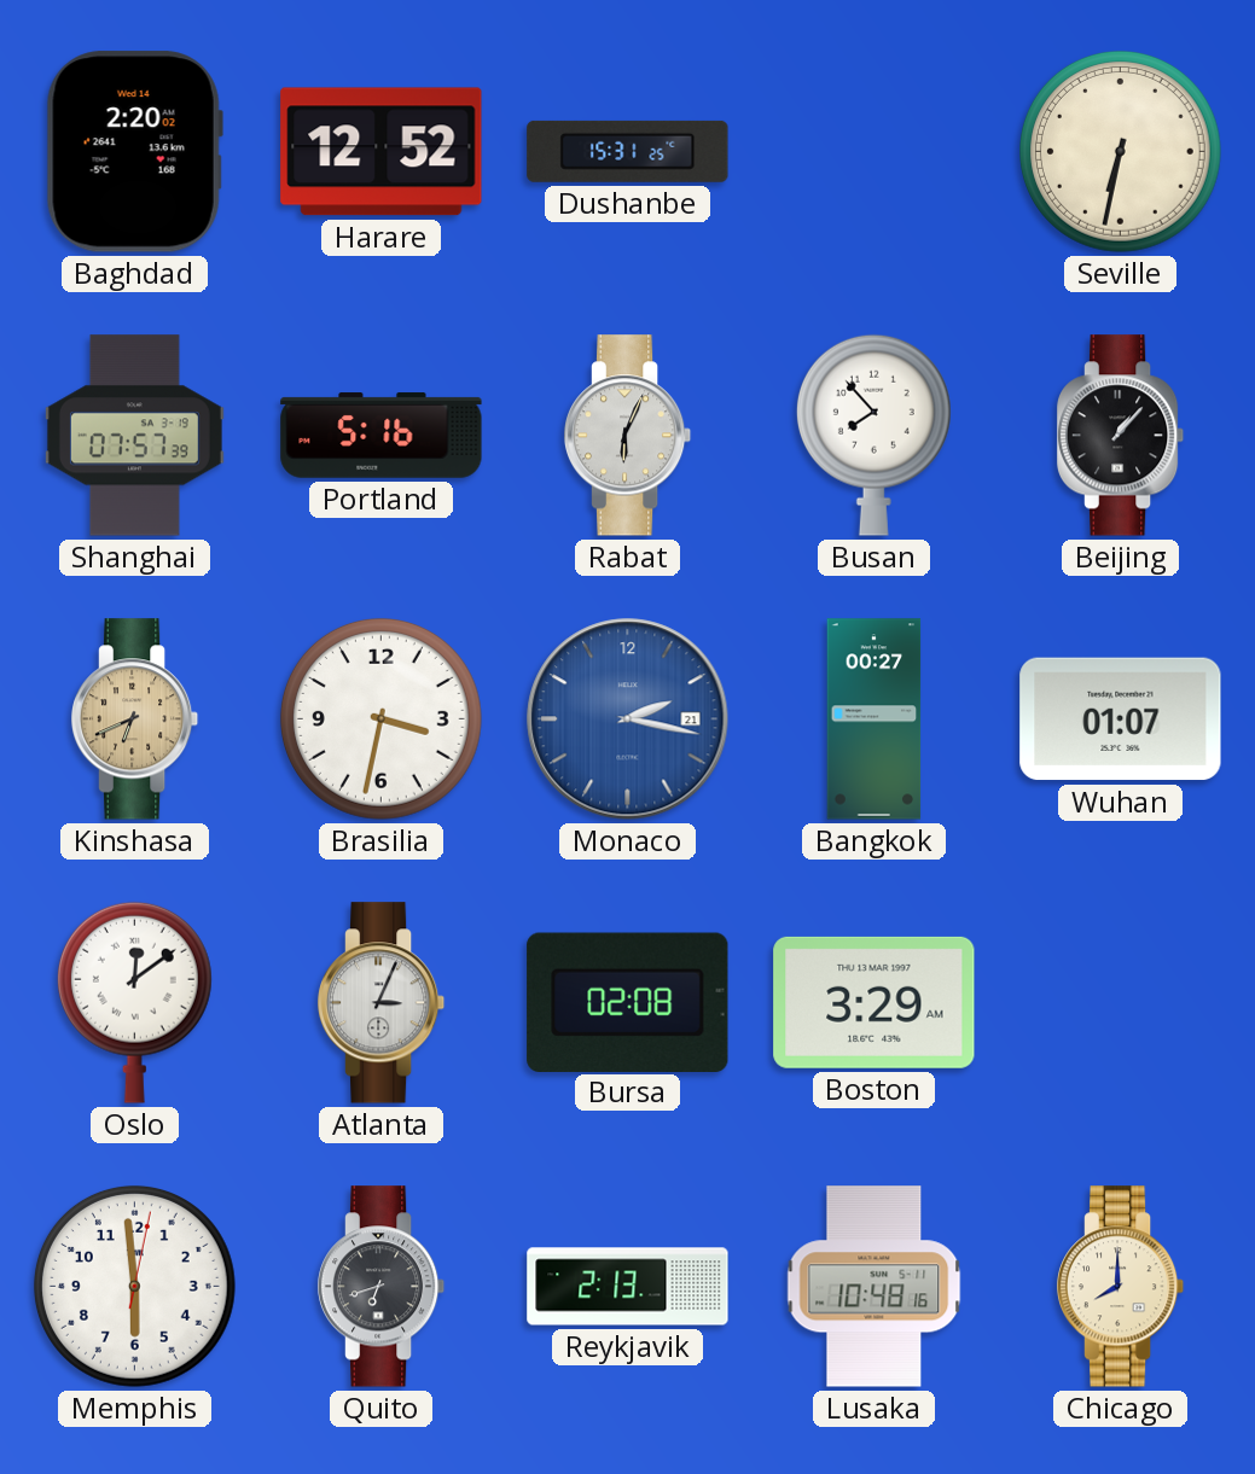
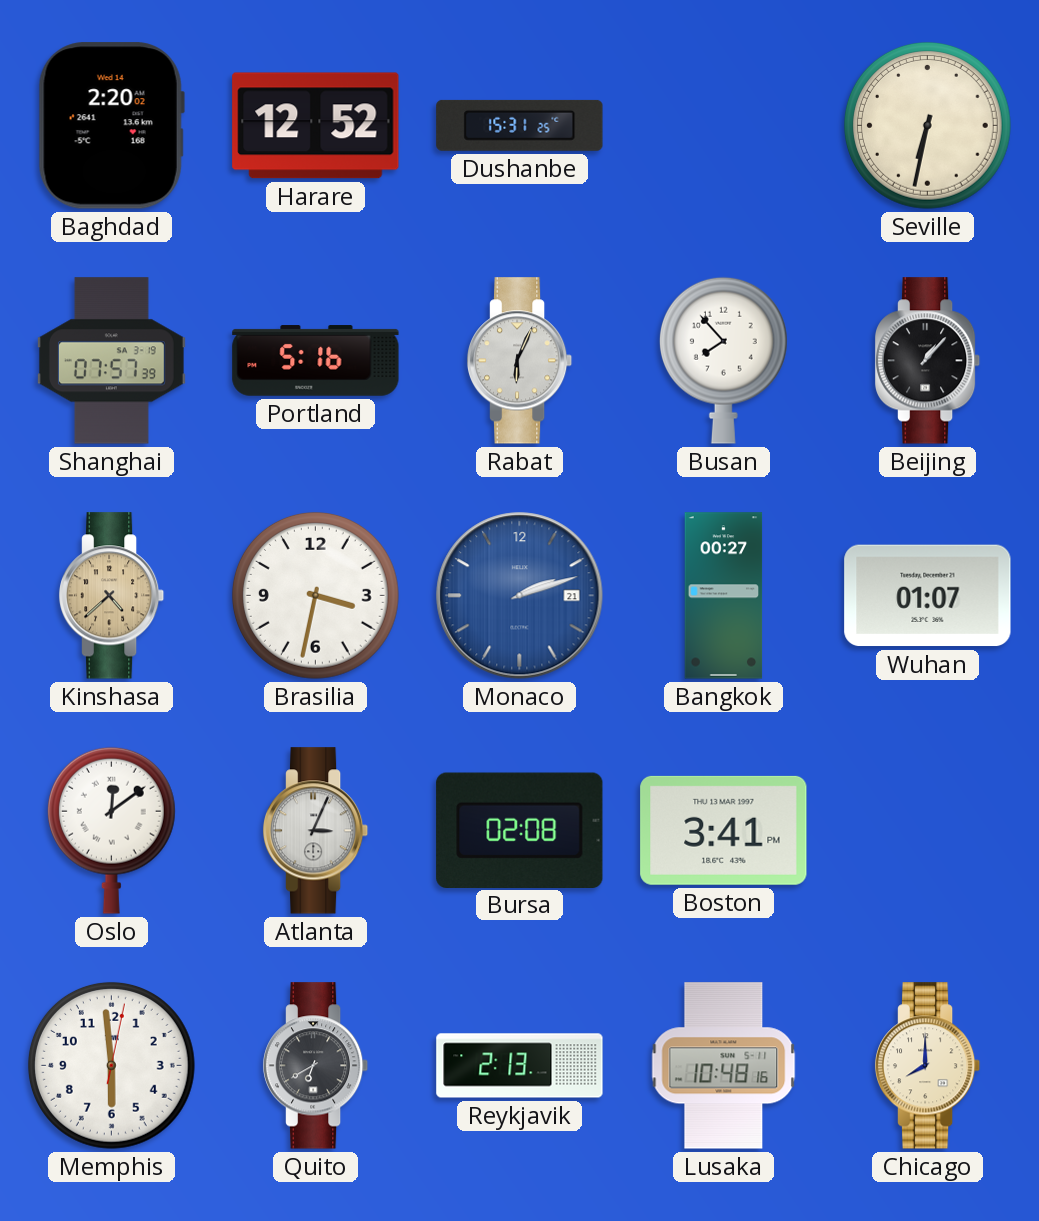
Kinshasa: 6:41 -> 4:38
Monaco: 2:17 -> 2:12
Boston: 3:29 -> 3:41
Quito: 6:42 -> 6:40
